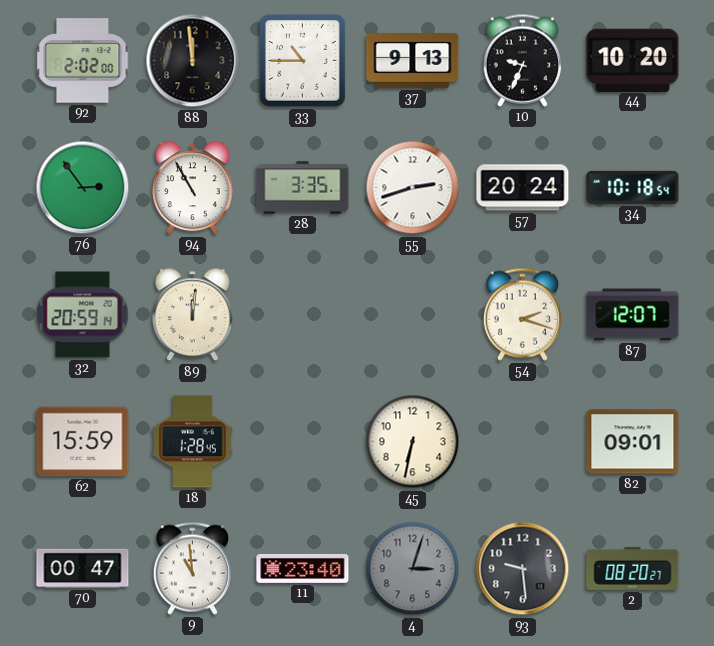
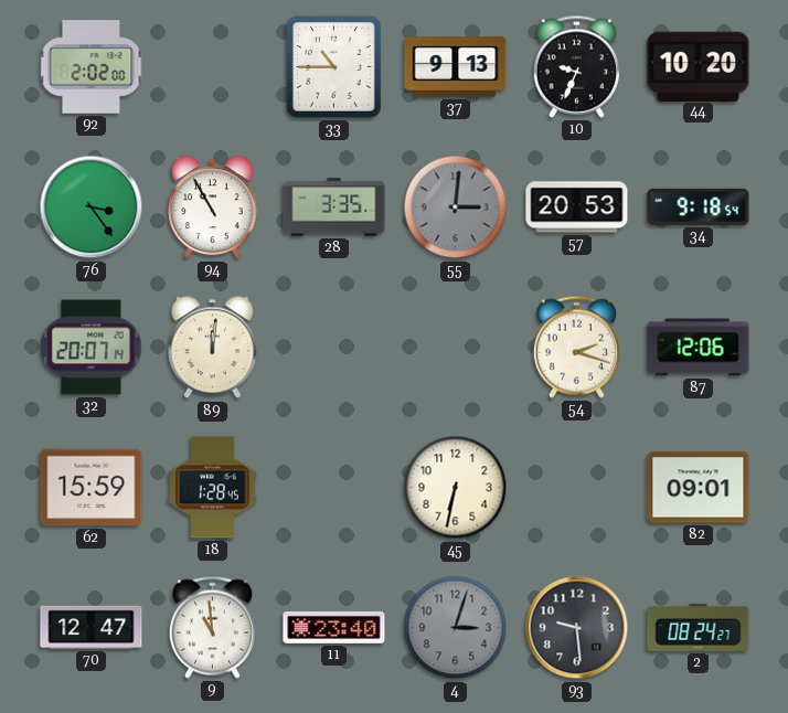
88: 11:59 -> none
76: 2:54 -> 3:24
55: 2:42 -> 3:01
55 dial: white -> grey
57: 20:24 -> 20:53
34: 10:18 -> 9:18
32: 20:59 -> 20:07
87: 12:07 -> 12:06
70: 00:47 -> 12:47
2: 08:20 -> 08:24
